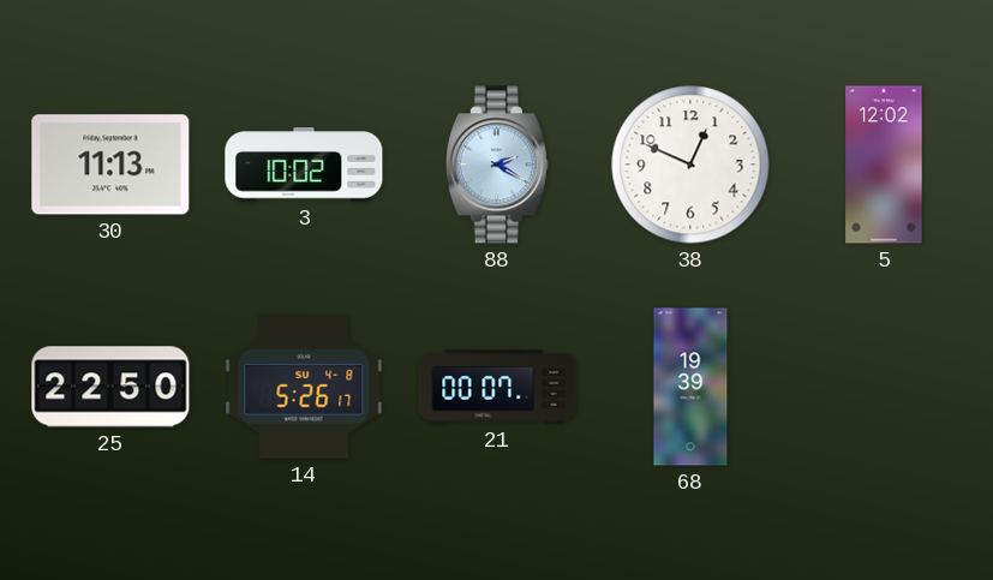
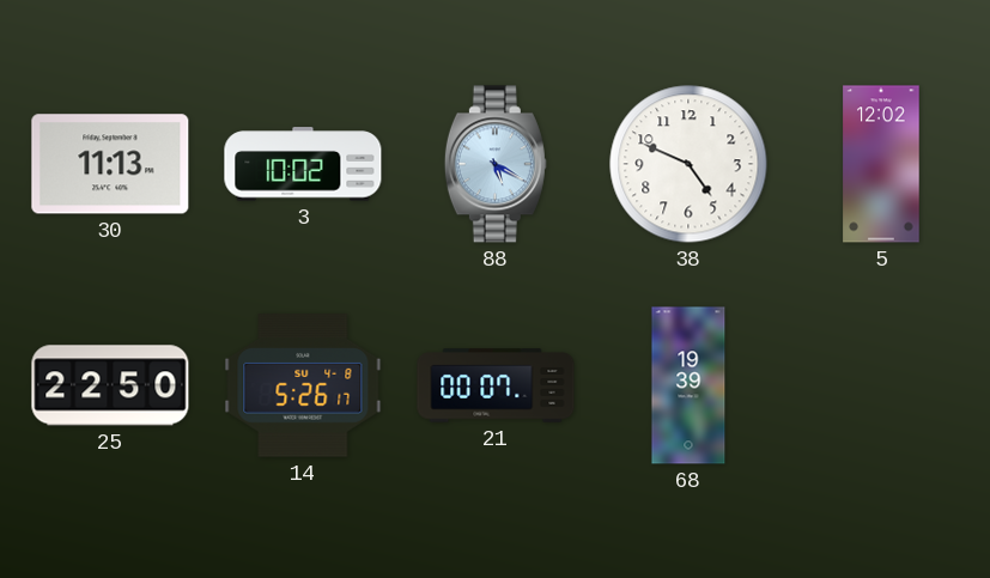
88: 2:20 -> 5:20
38: 12:49 -> 4:49
